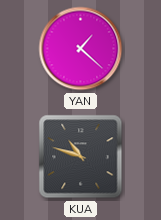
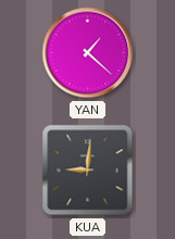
KUA: 10:48 -> 9:01
